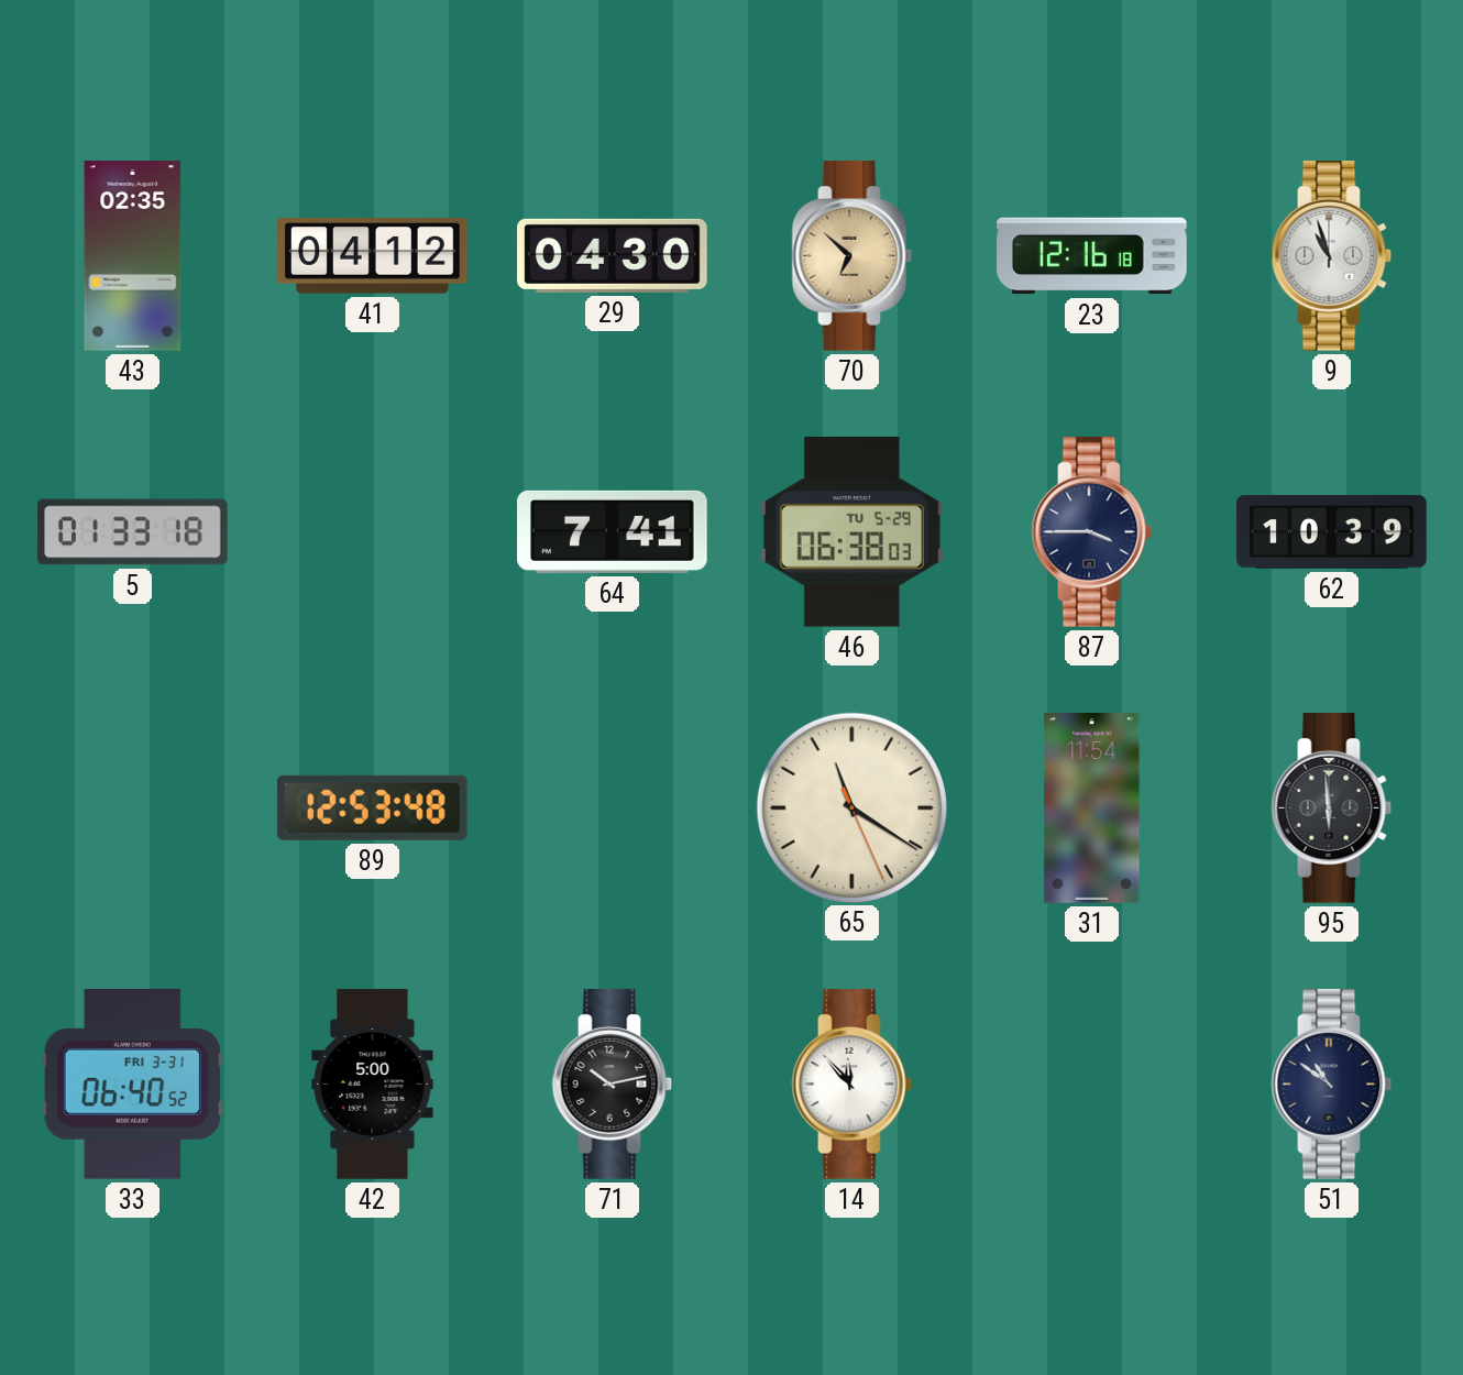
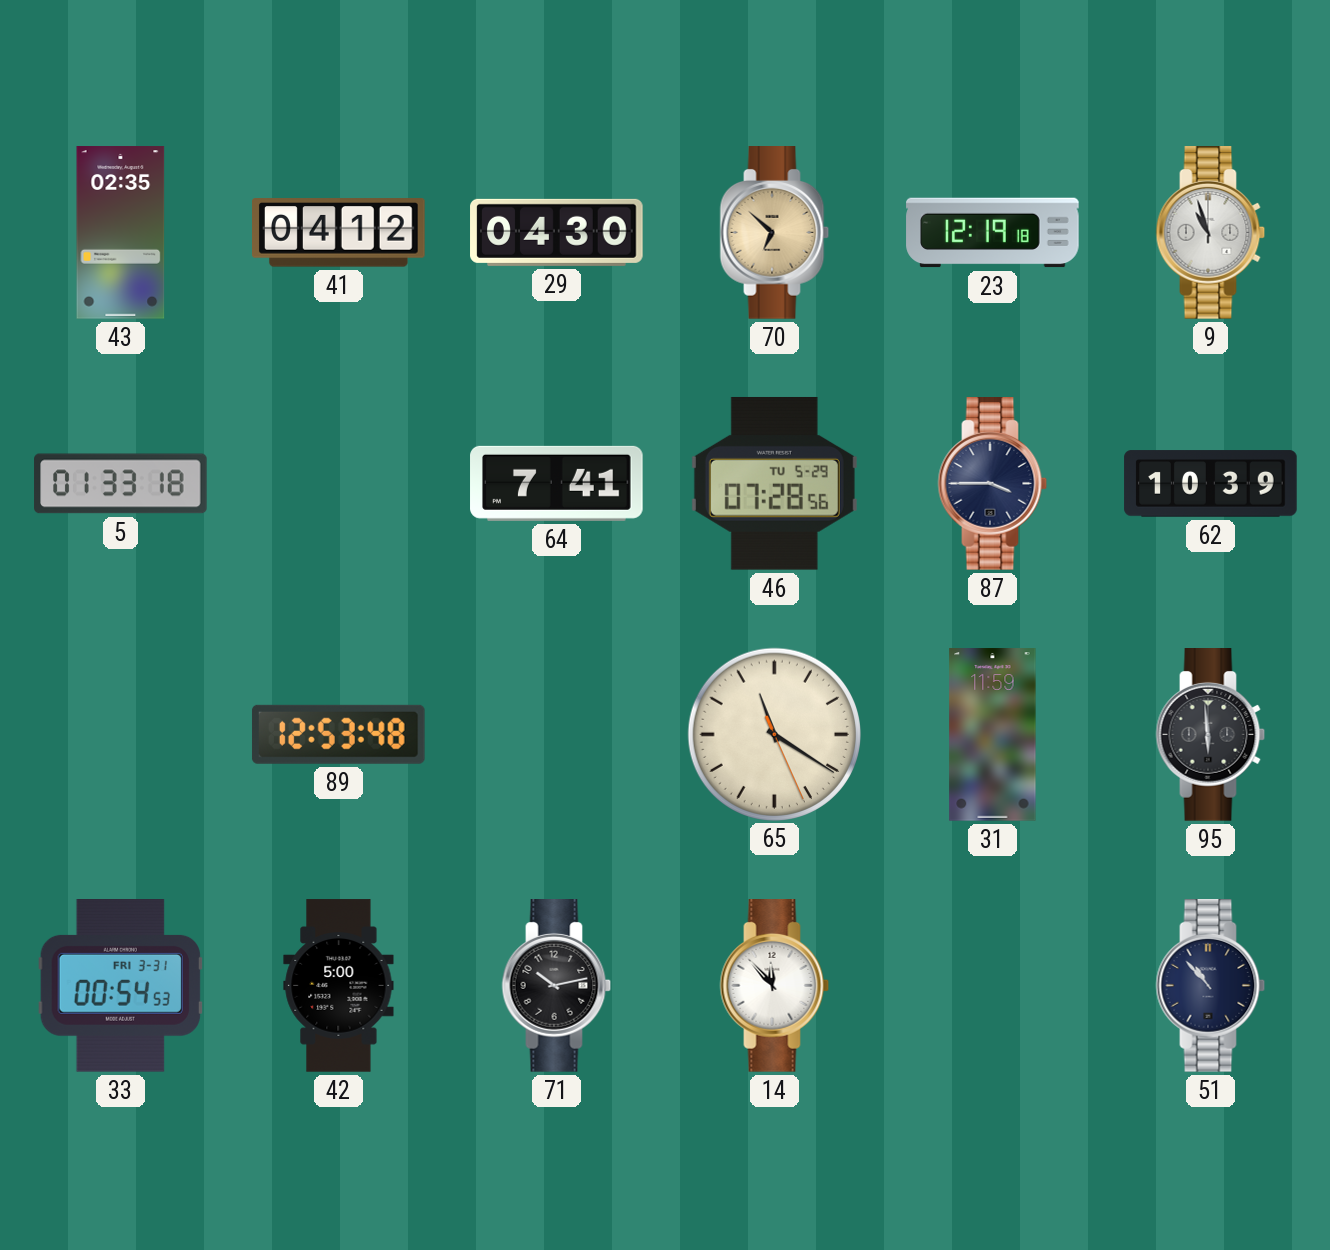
23: 12:16 -> 12:19
46: 06:38 -> 07:28
31: 11:54 -> 11:59
33: 06:40 -> 00:54
51: 10:51 -> 10:53
